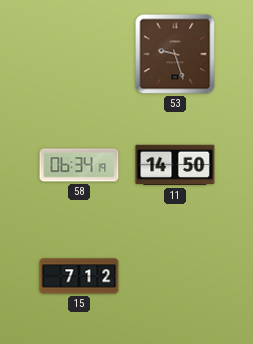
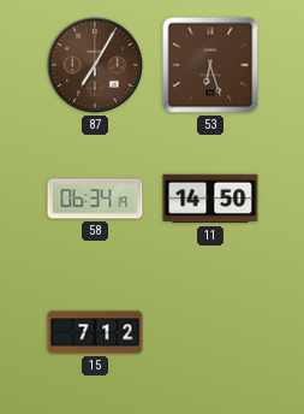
87: none -> 7:05
53: 9:27 -> 6:27
